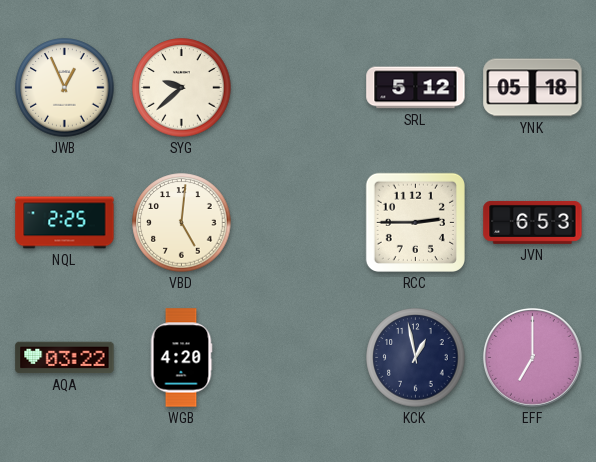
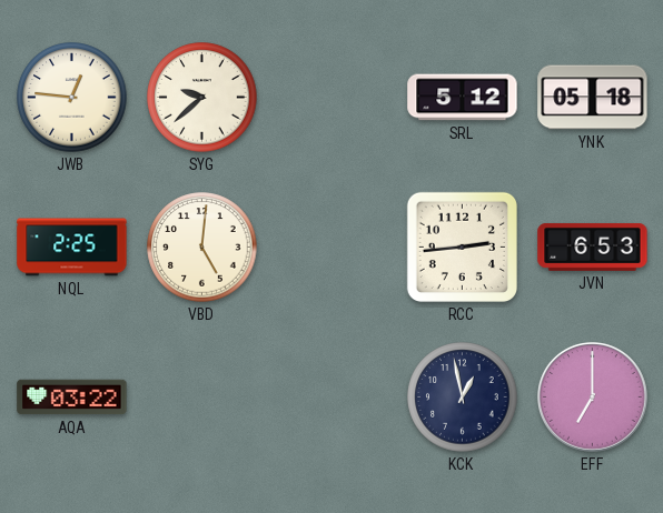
JWB: 12:56 -> 12:46
RCC: 2:45 -> 2:44
WGB: 4:20 -> none
